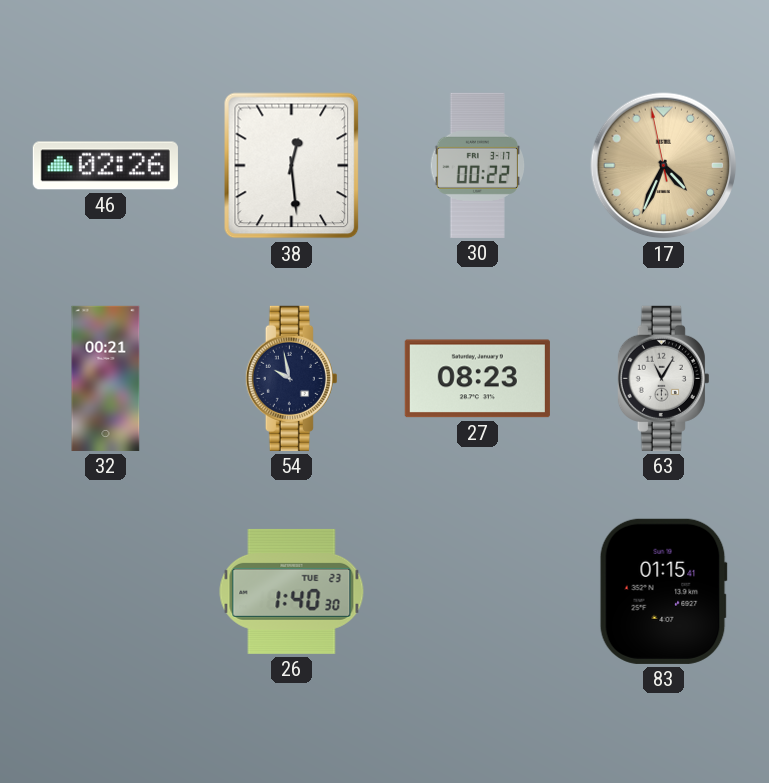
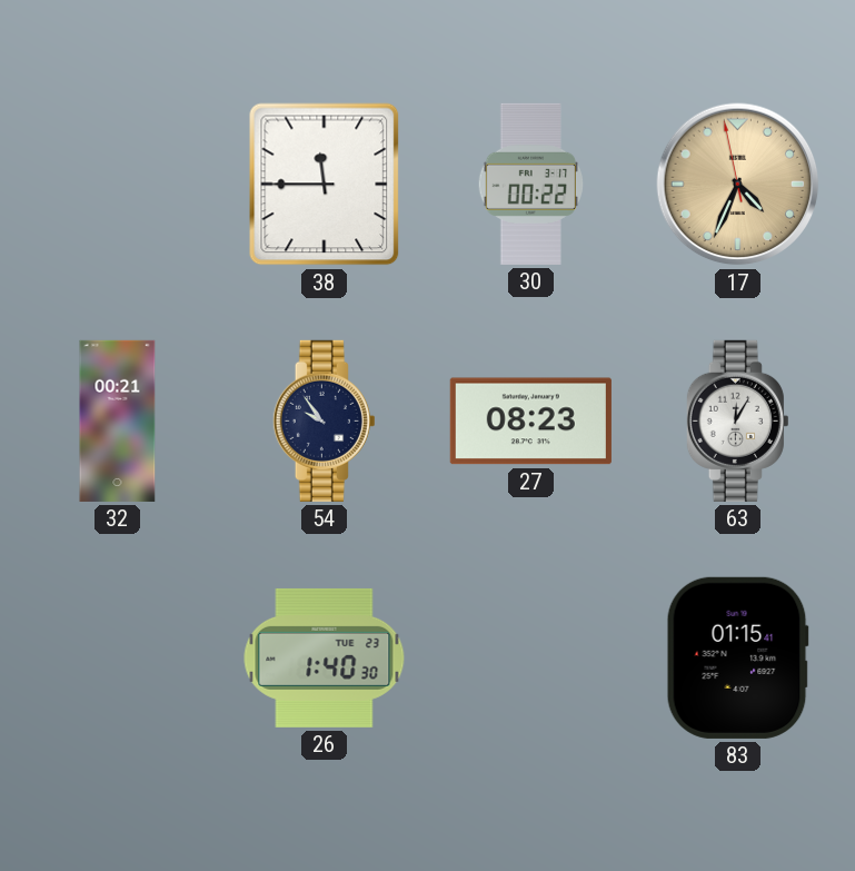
46: 02:26 -> none
38: 12:29 -> 11:45
54: 9:58 -> 9:54
63: 11:05 -> 12:05
